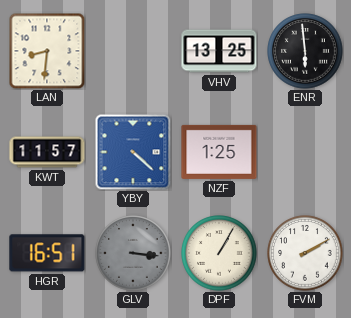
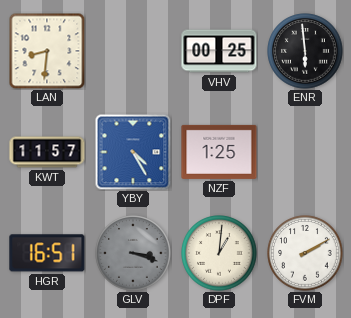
VHV: 13:25 -> 00:25
YBY: 4:22 -> 4:25
GLV: 3:16 -> 3:18
DPF: 1:05 -> 1:01
